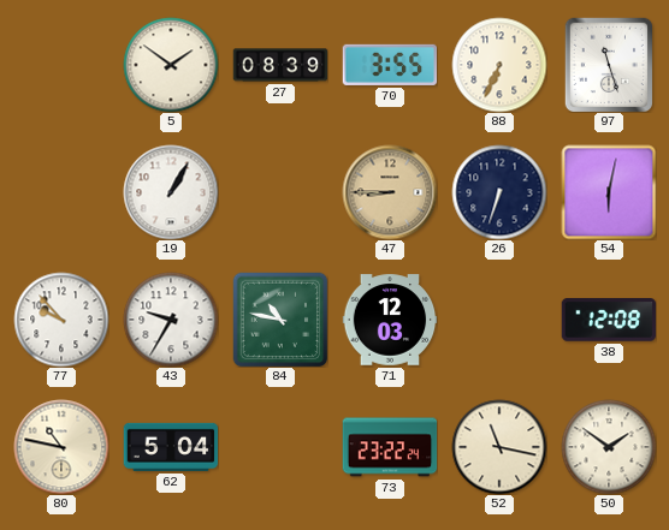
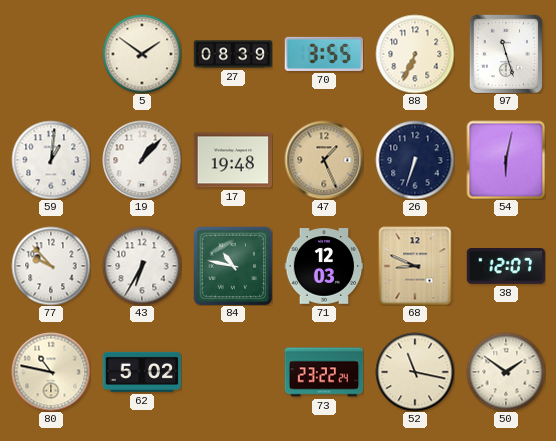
59: none -> 1:01
19: 1:05 -> 1:07
17: none -> 19:48
47: 8:45 -> 1:26
43: 9:35 -> 6:35
68: none -> 8:49
38: 12:08 -> 12:07
62: 5:04 -> 5:02
